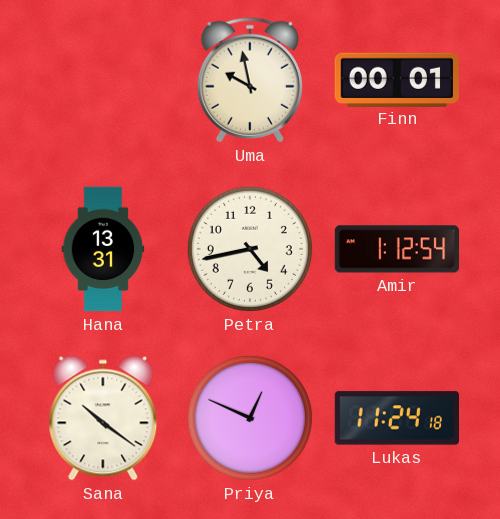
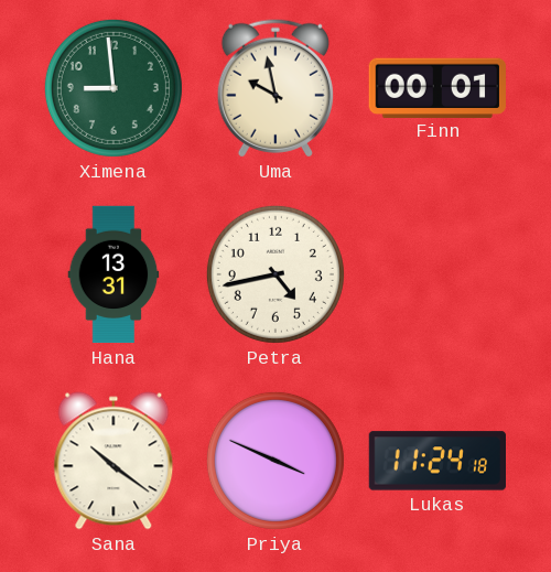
Ximena: none -> 8:59
Amir: 1:12 -> none
Priya: 12:49 -> 3:49
